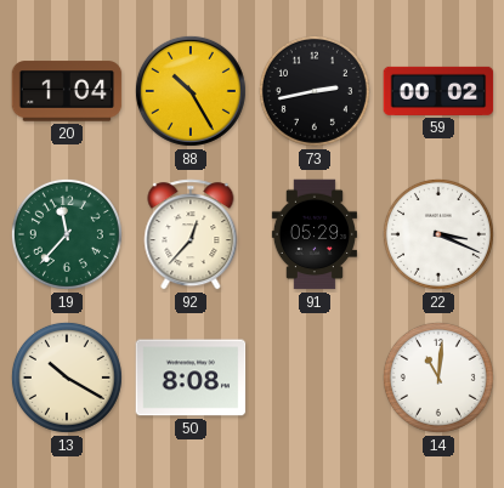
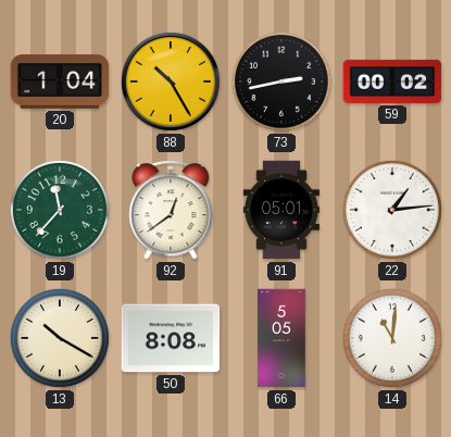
92: 12:37 -> 12:39
91: 05:29 -> 05:01
22: 3:19 -> 1:14
66: none -> 5:05
